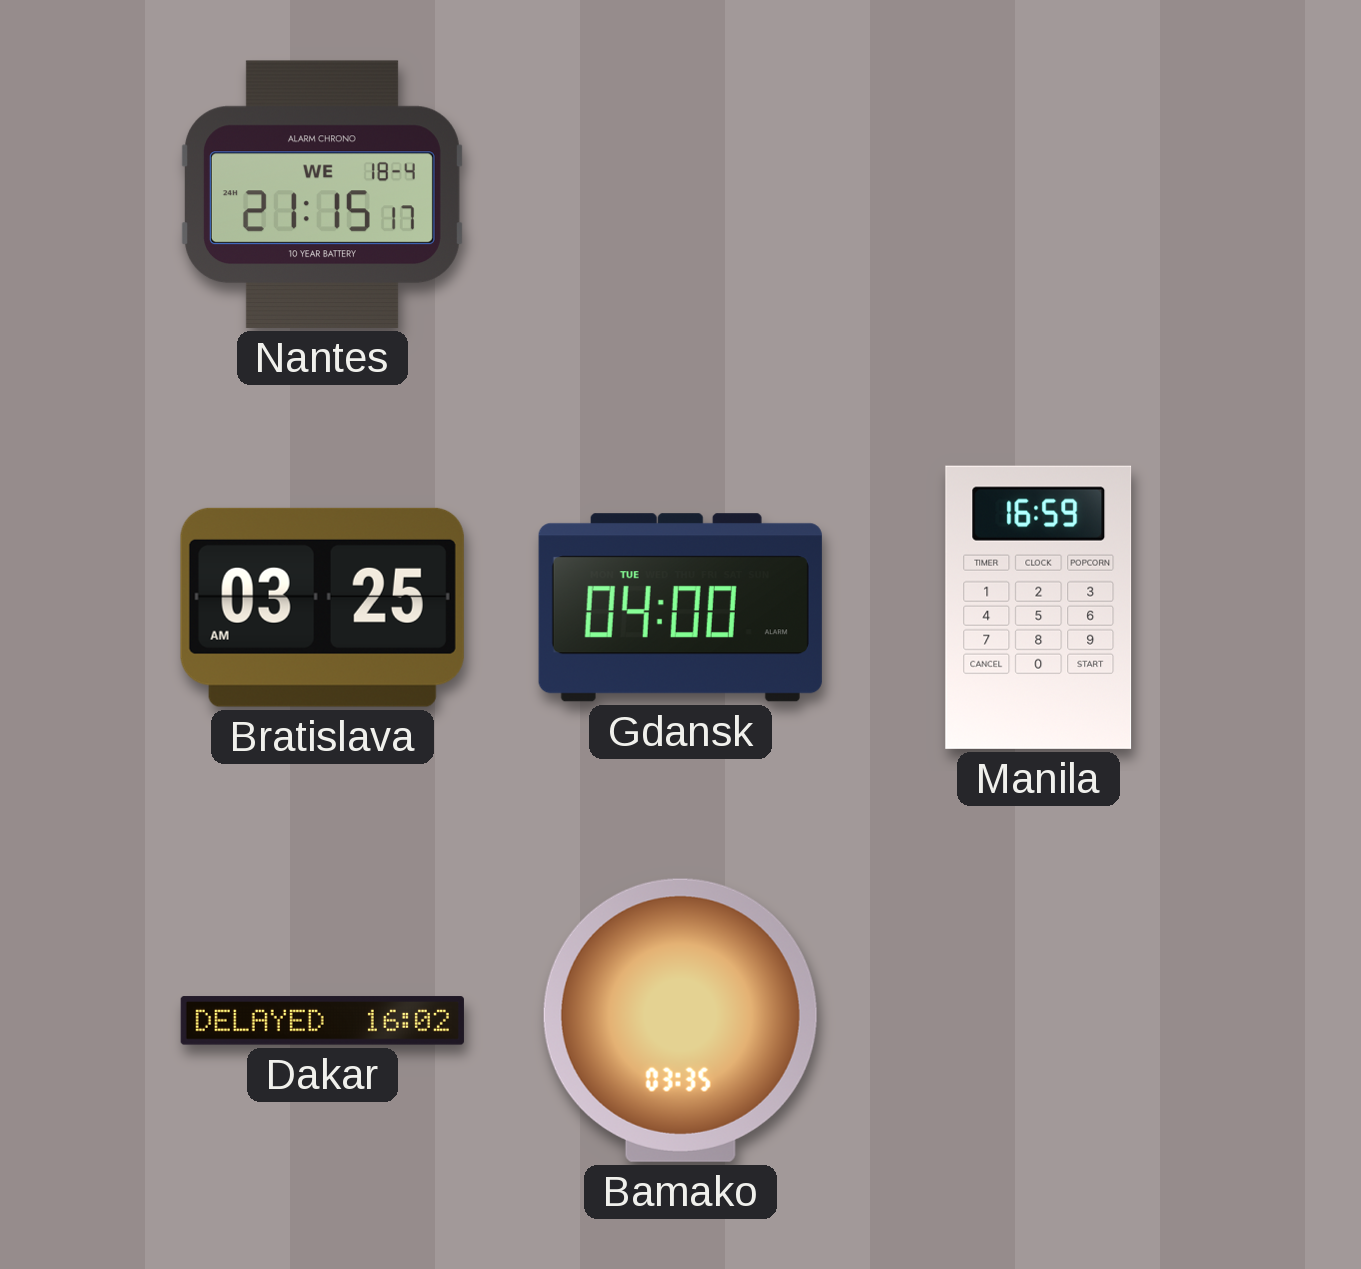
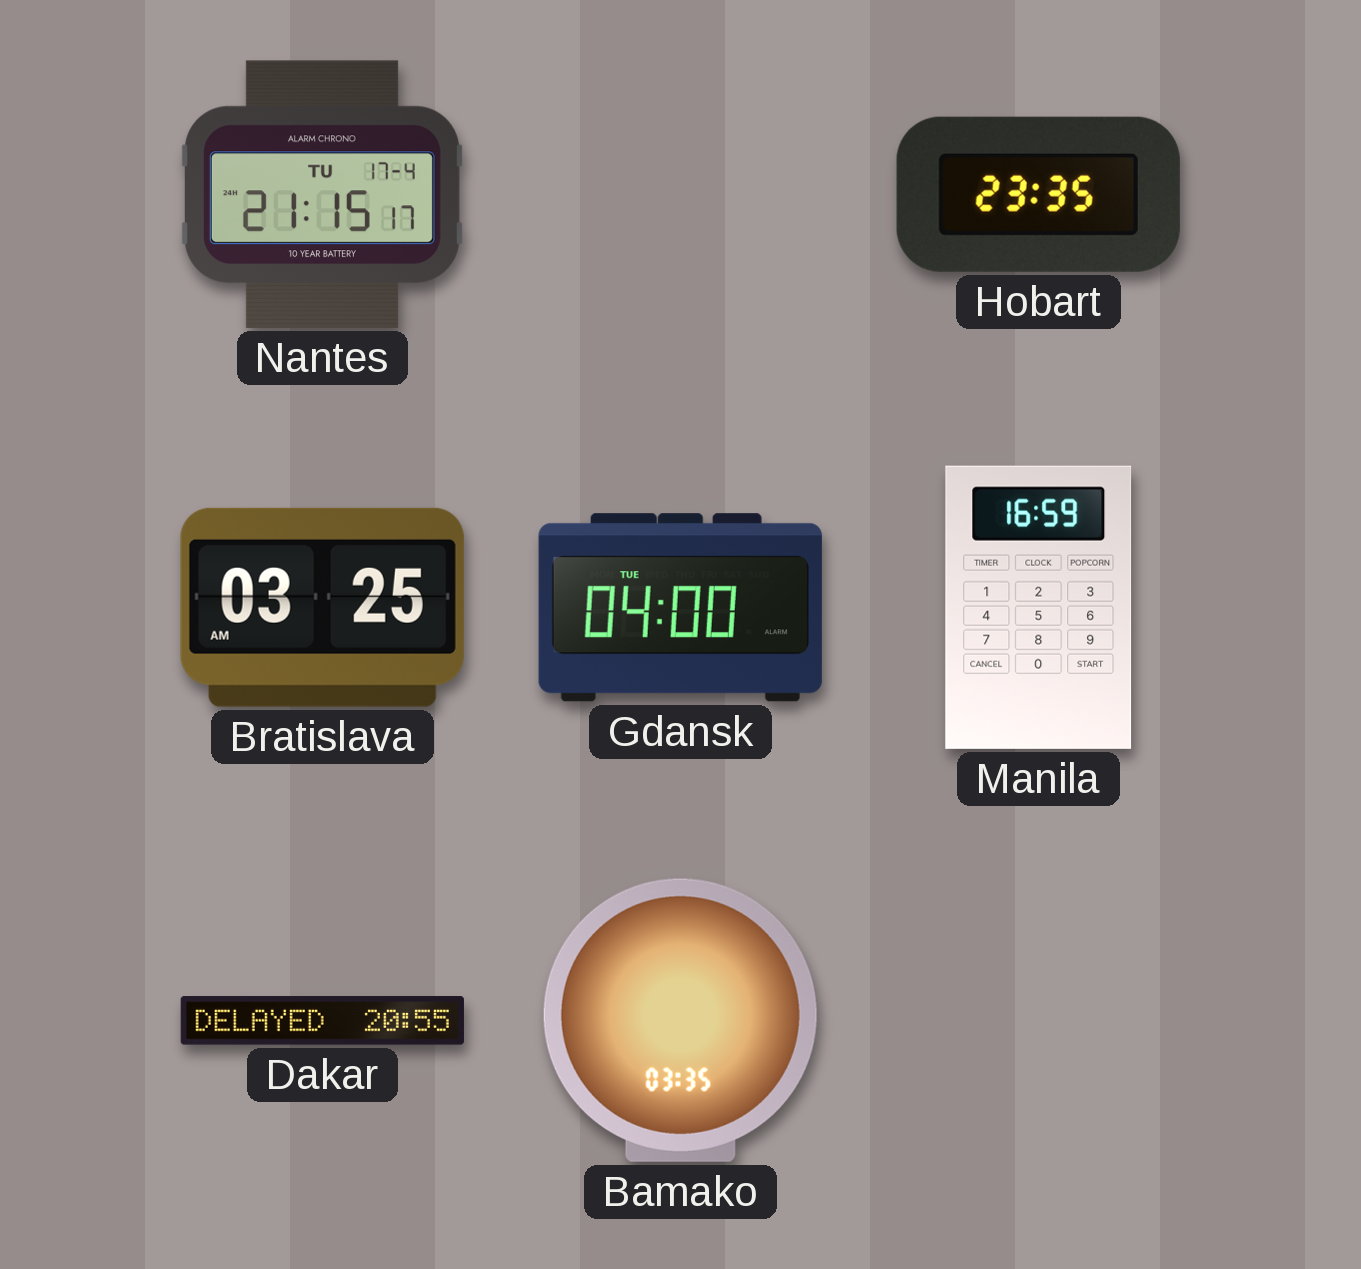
Nantes date: WE 18-4 -> TU 17-4
Hobart: none -> 23:35
Dakar: 16:02 -> 20:55
